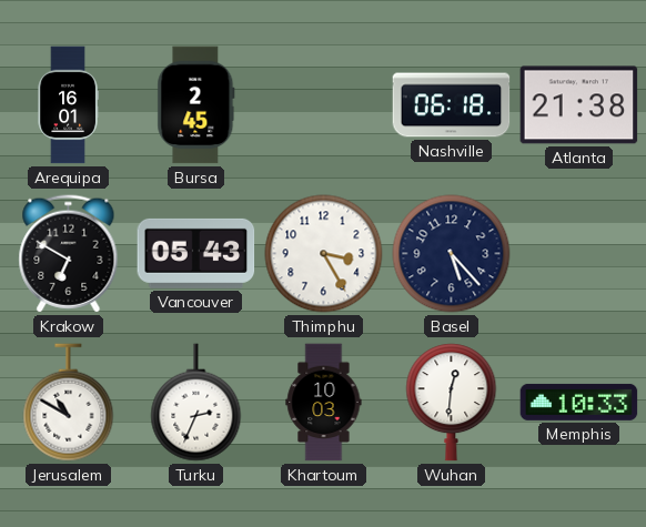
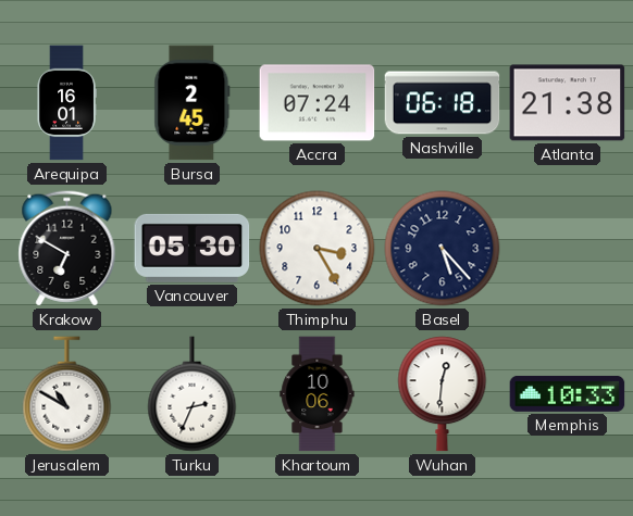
Accra: none -> 07:24
Vancouver: 05:43 -> 05:30
Khartoum: 10:03 -> 10:06
